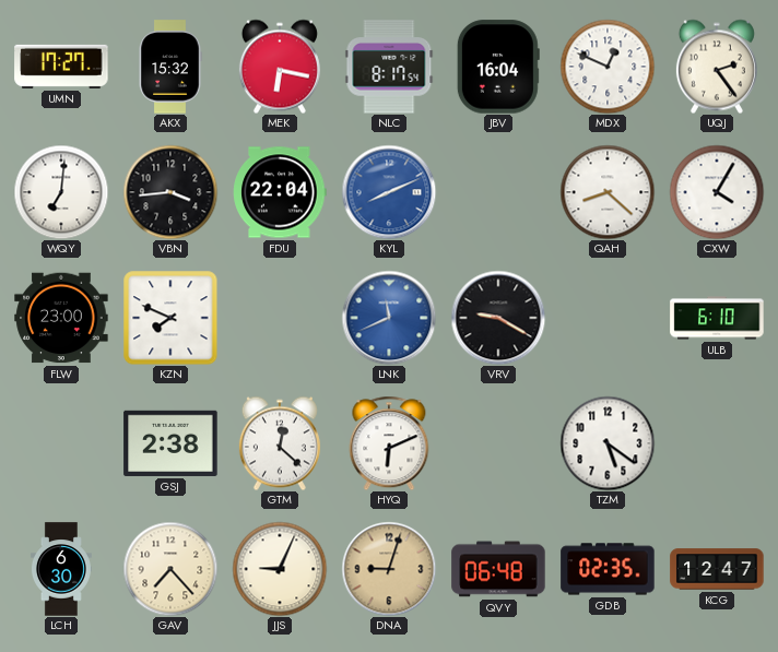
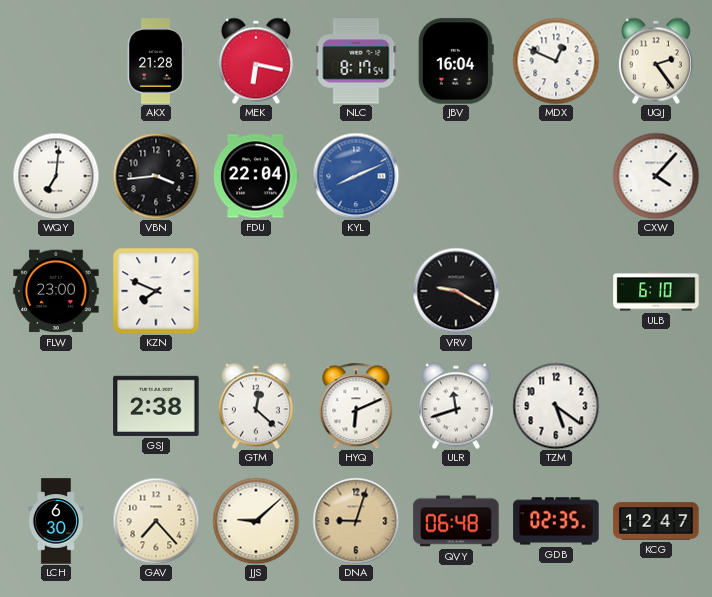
UMN: 17:27 -> none
AKX: 15:32 -> 21:28
QAH: 8:22 -> none
CXW: 4:05 -> 4:07
LNK: 11:41 -> none
ULR: none -> 11:42
JJS: 9:04 -> 9:08
